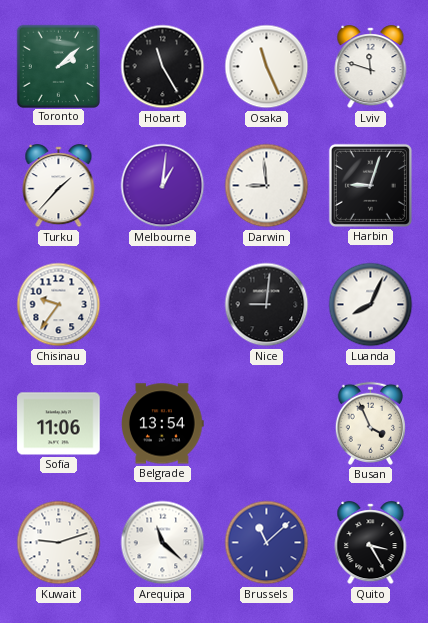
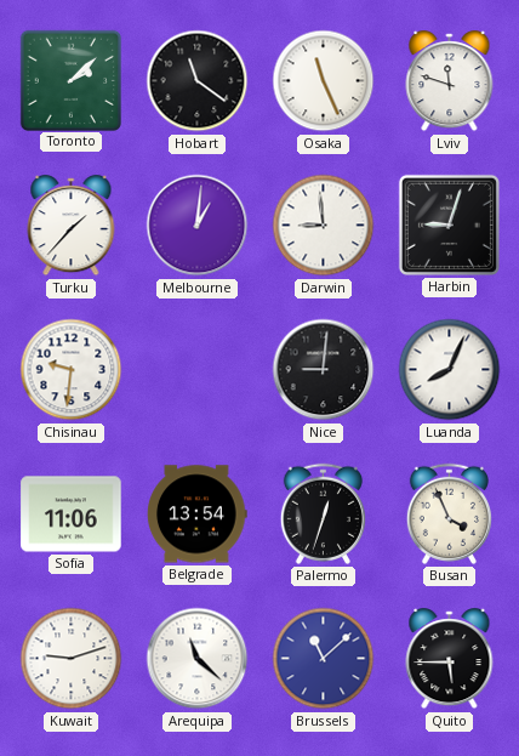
Hobart: 11:25 -> 11:21
Chisinau: 9:36 -> 9:31
Palermo: none -> 12:33
Quito: 3:25 -> 5:45
